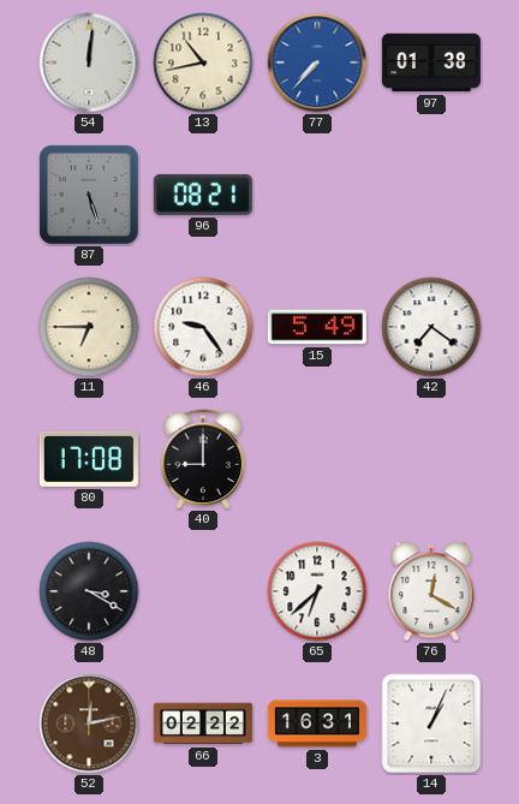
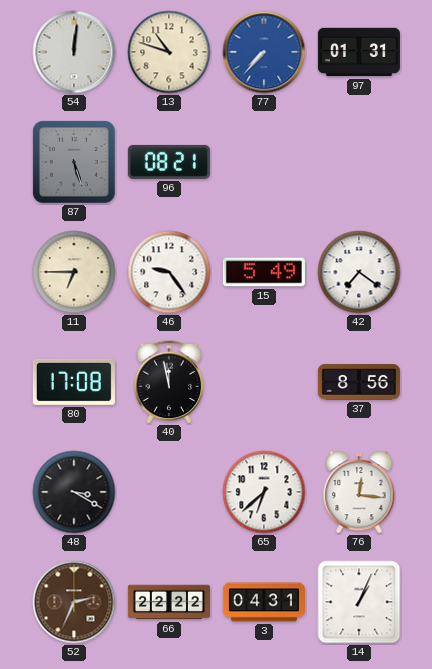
13: 10:43 -> 10:48
97: 01:38 -> 01:31
40: 9:00 -> 11:58
37: none -> 8:56
76: 12:20 -> 12:16
52: 12:13 -> 2:34
66: 02:22 -> 22:22
3: 16:31 -> 04:31
